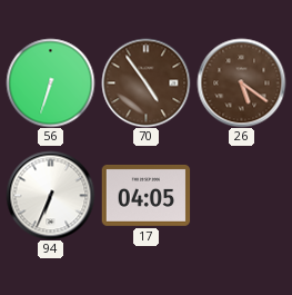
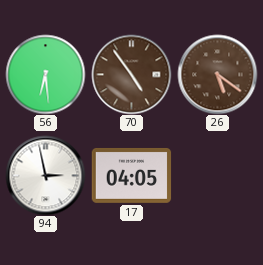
56: 6:33 -> 6:29
94: 6:34 -> 2:58
